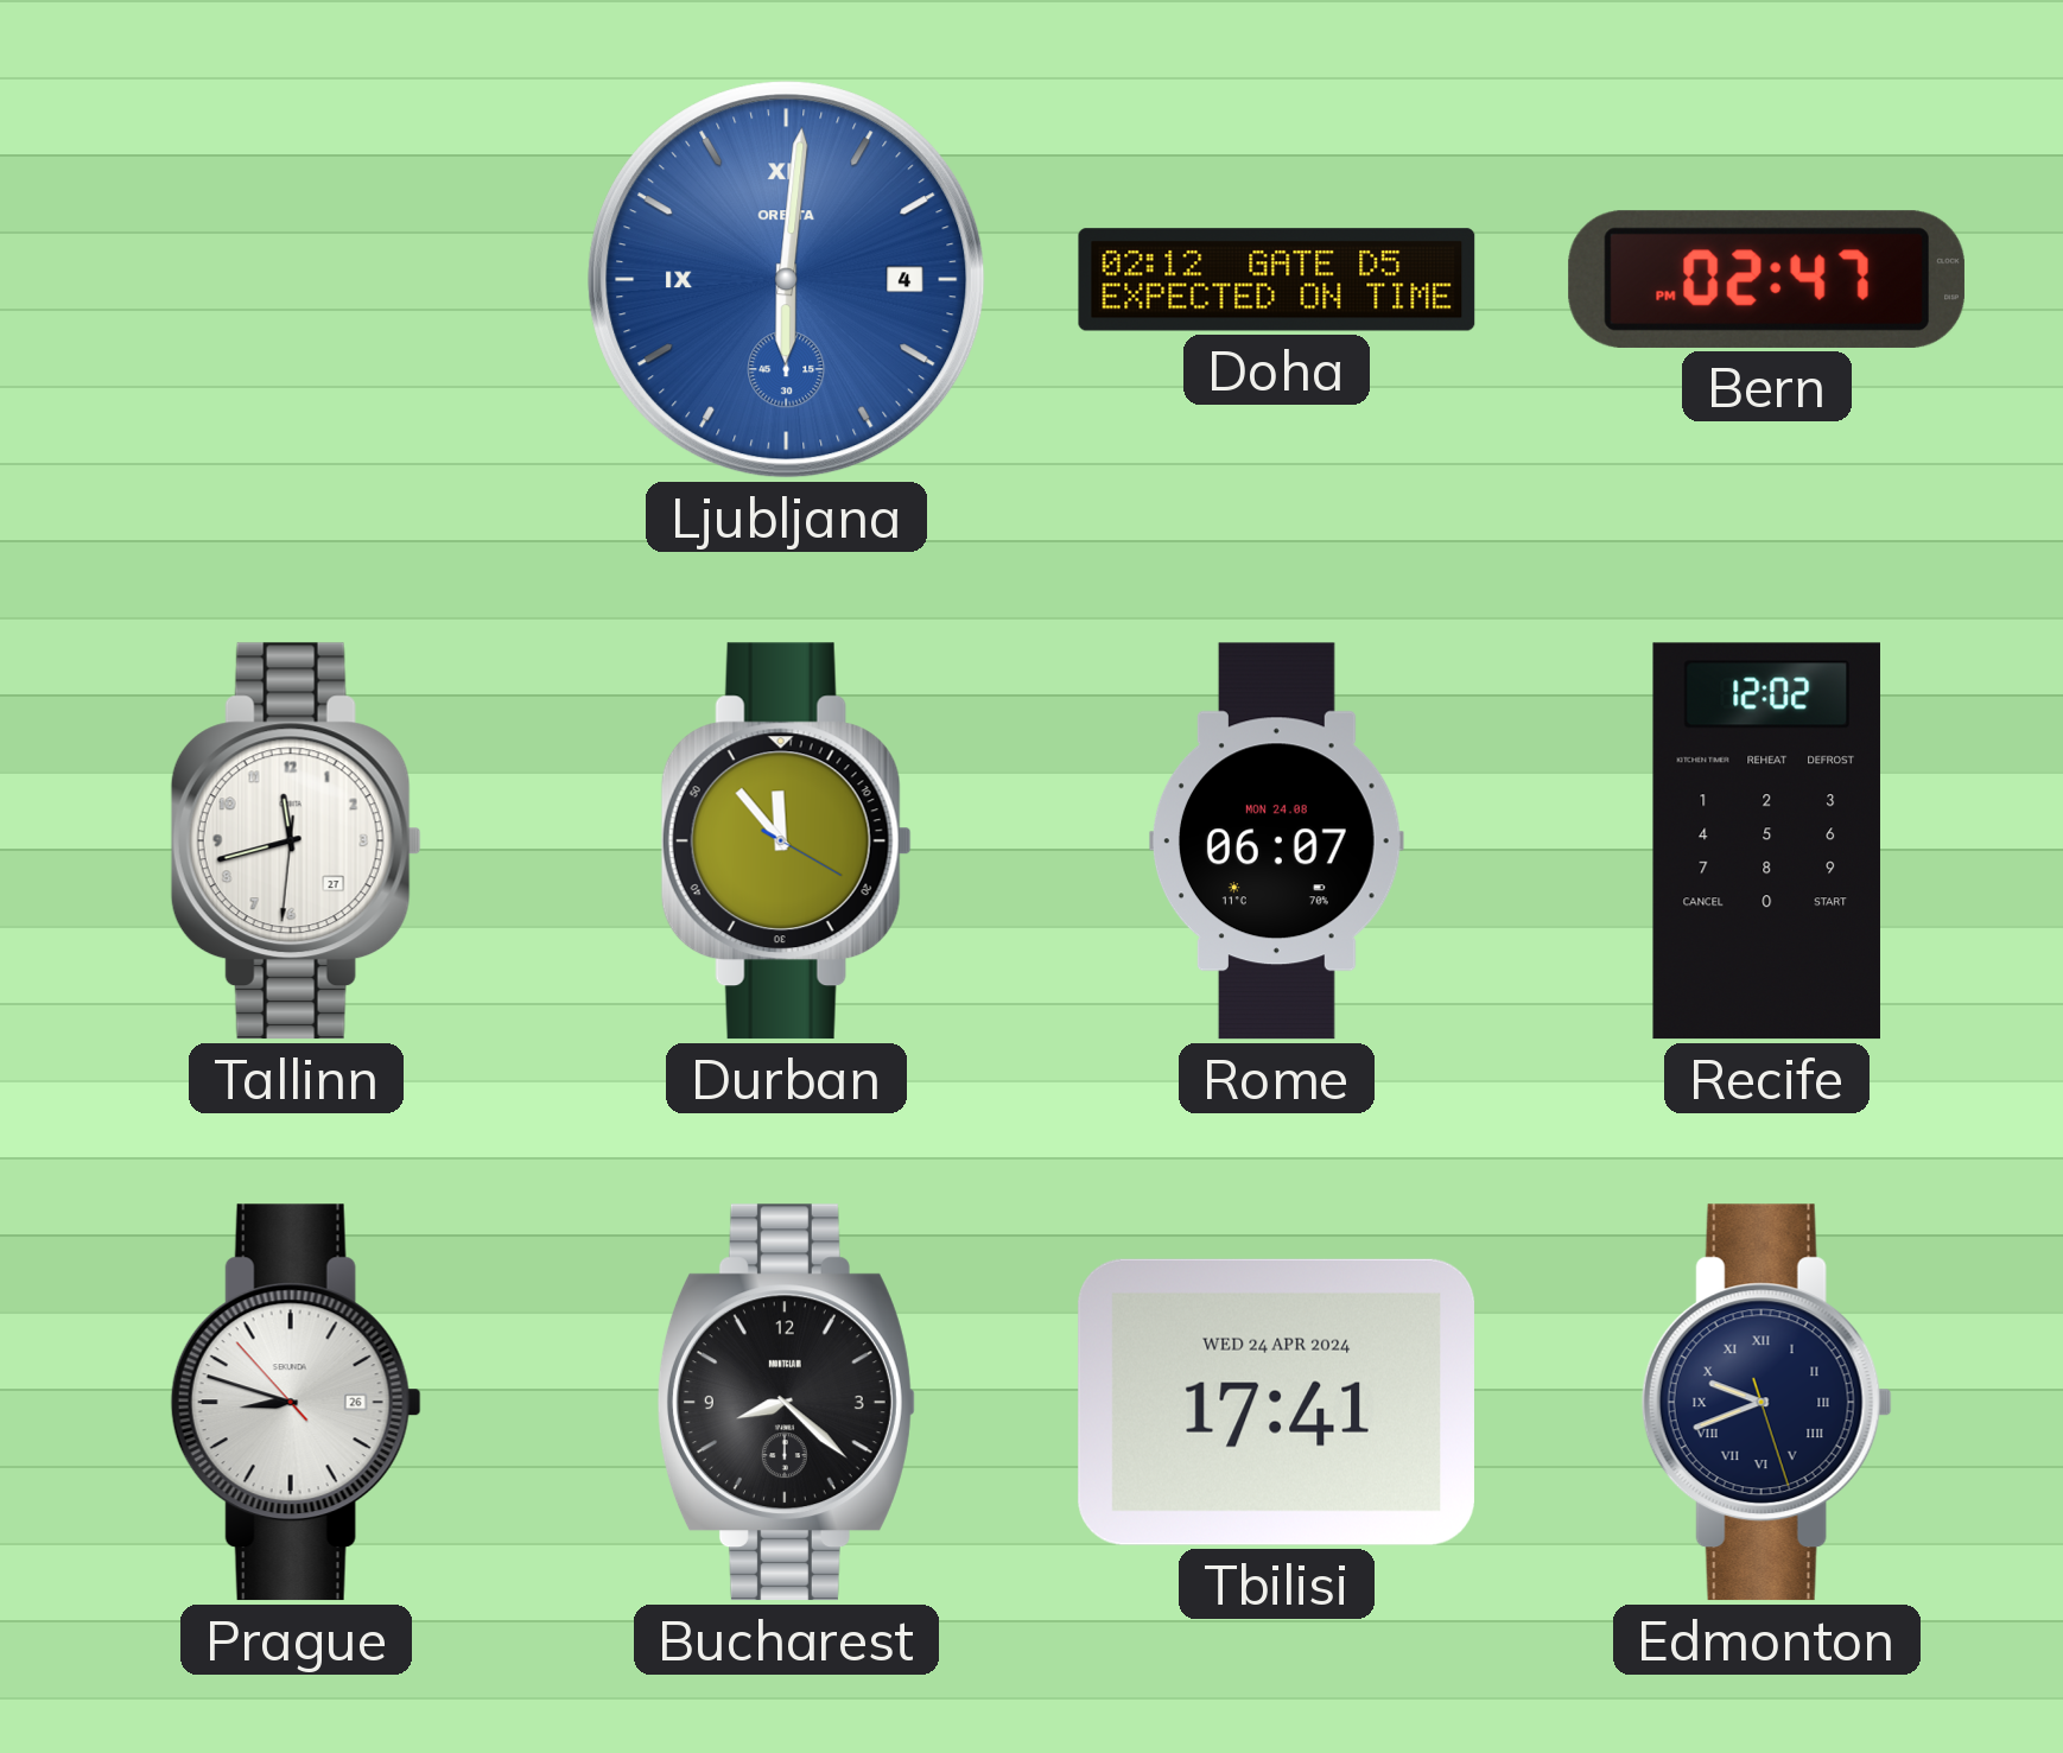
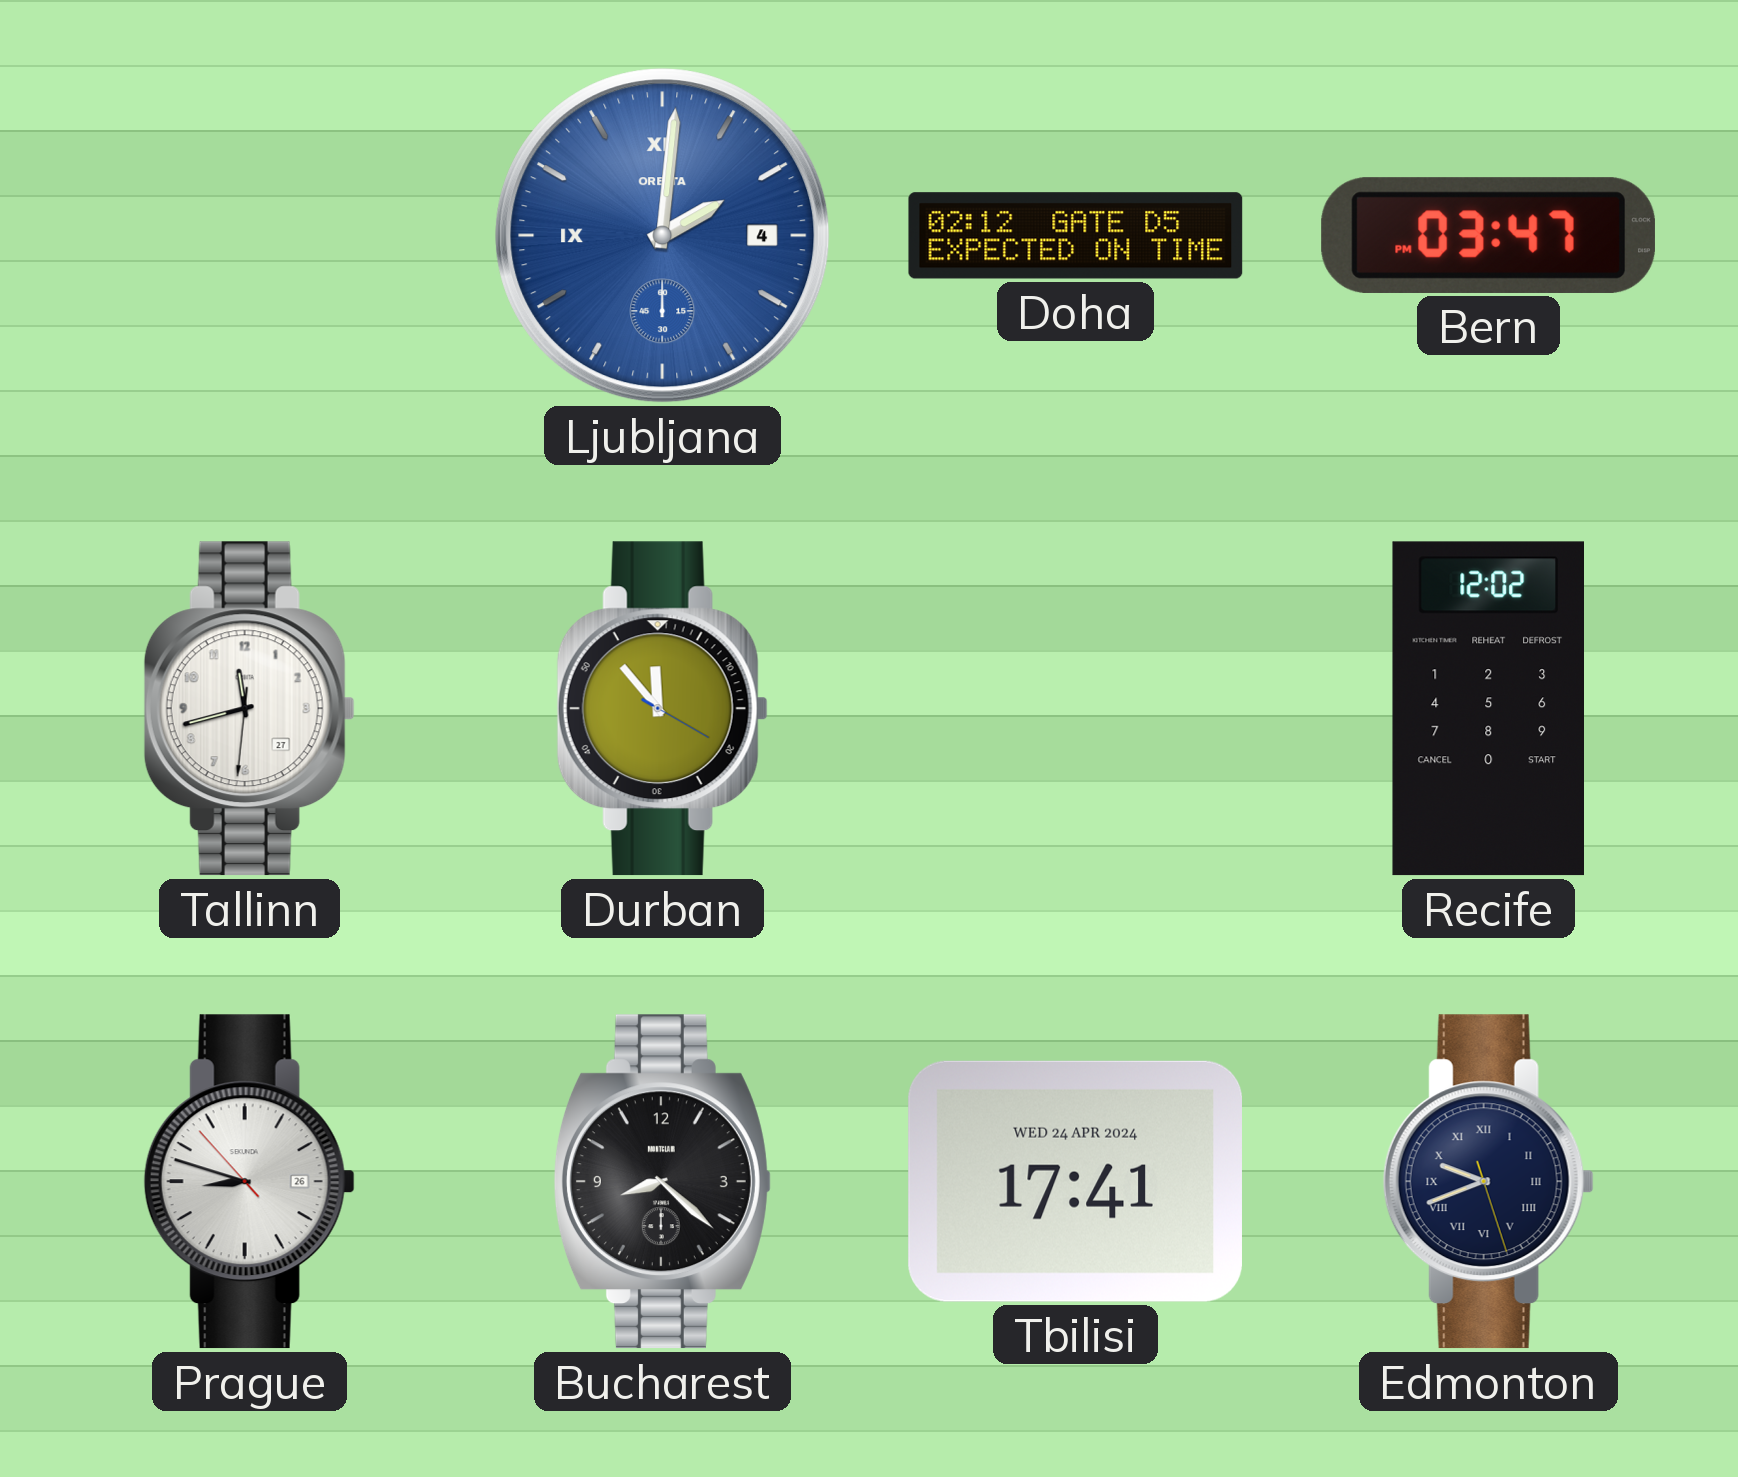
Ljubljana: 6:01 -> 2:01
Bern: 02:47 -> 03:47
Rome: 06:07 -> none
